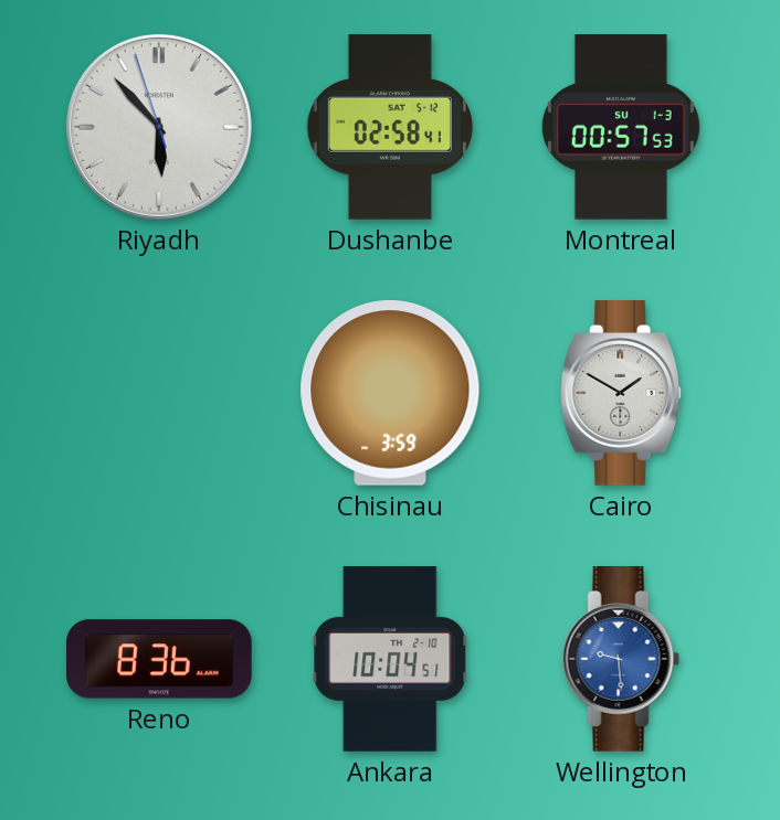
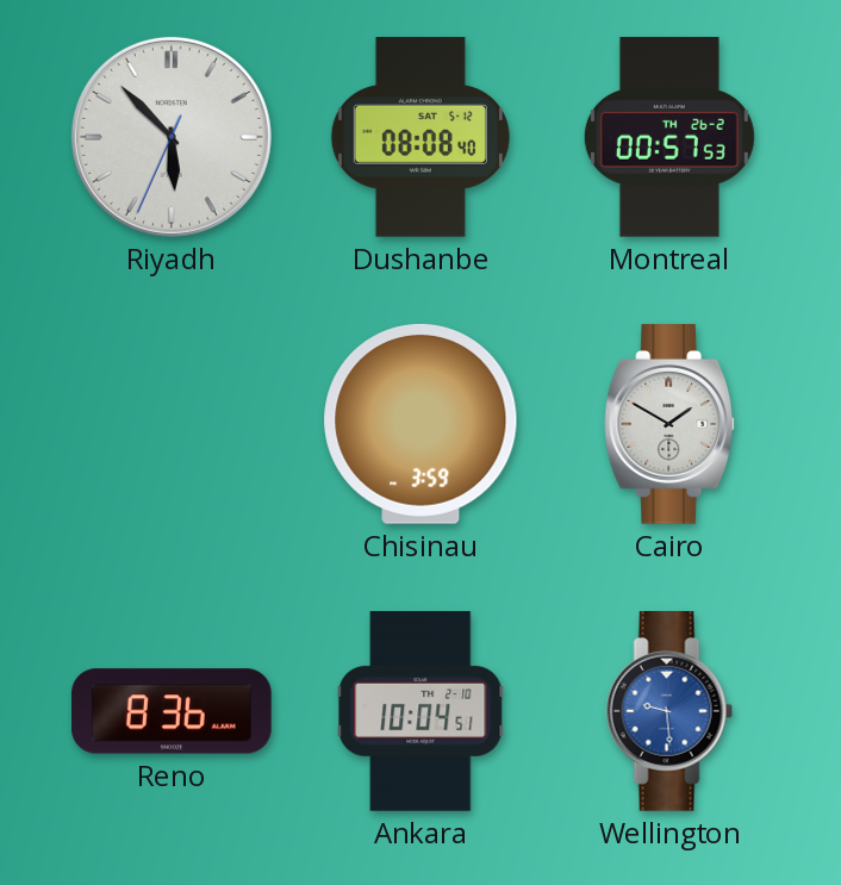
Riyadh: 5:52:57 -> 5:52:34
Dushanbe: 02:58 -> 08:08
Montreal date: SU 1-3 -> TH 26-2
